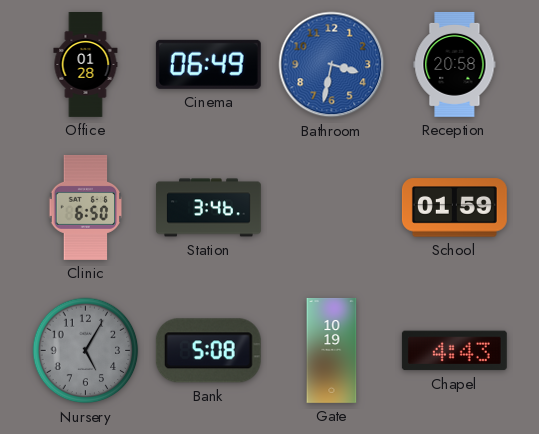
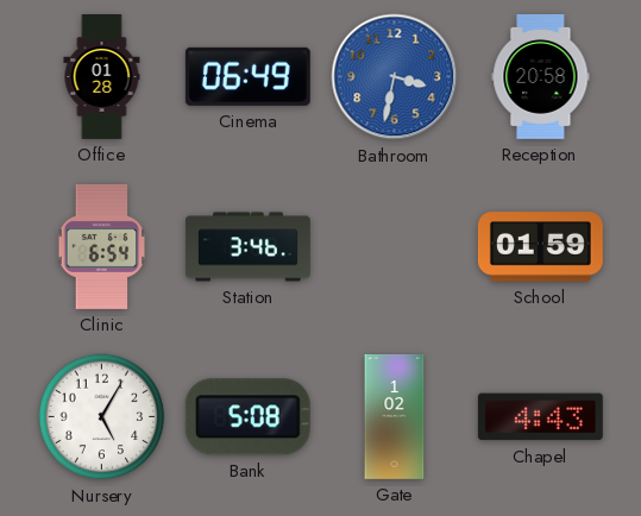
Clinic: 6:50 -> 6:54
Nursery dial: grey -> white
Gate: 10:19 -> 1:02
